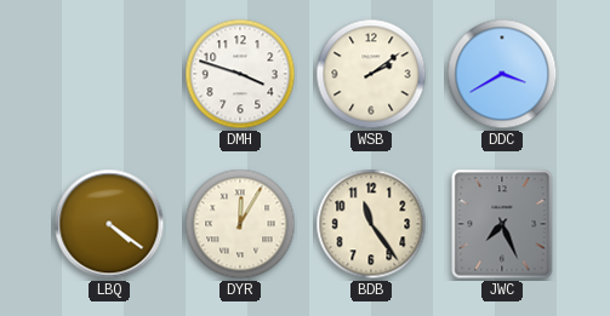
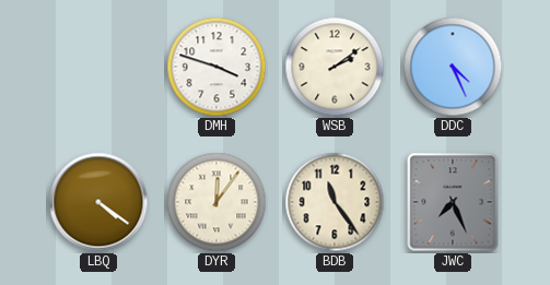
DDC: 3:40 -> 4:26
DYR: 12:05 -> 12:06
